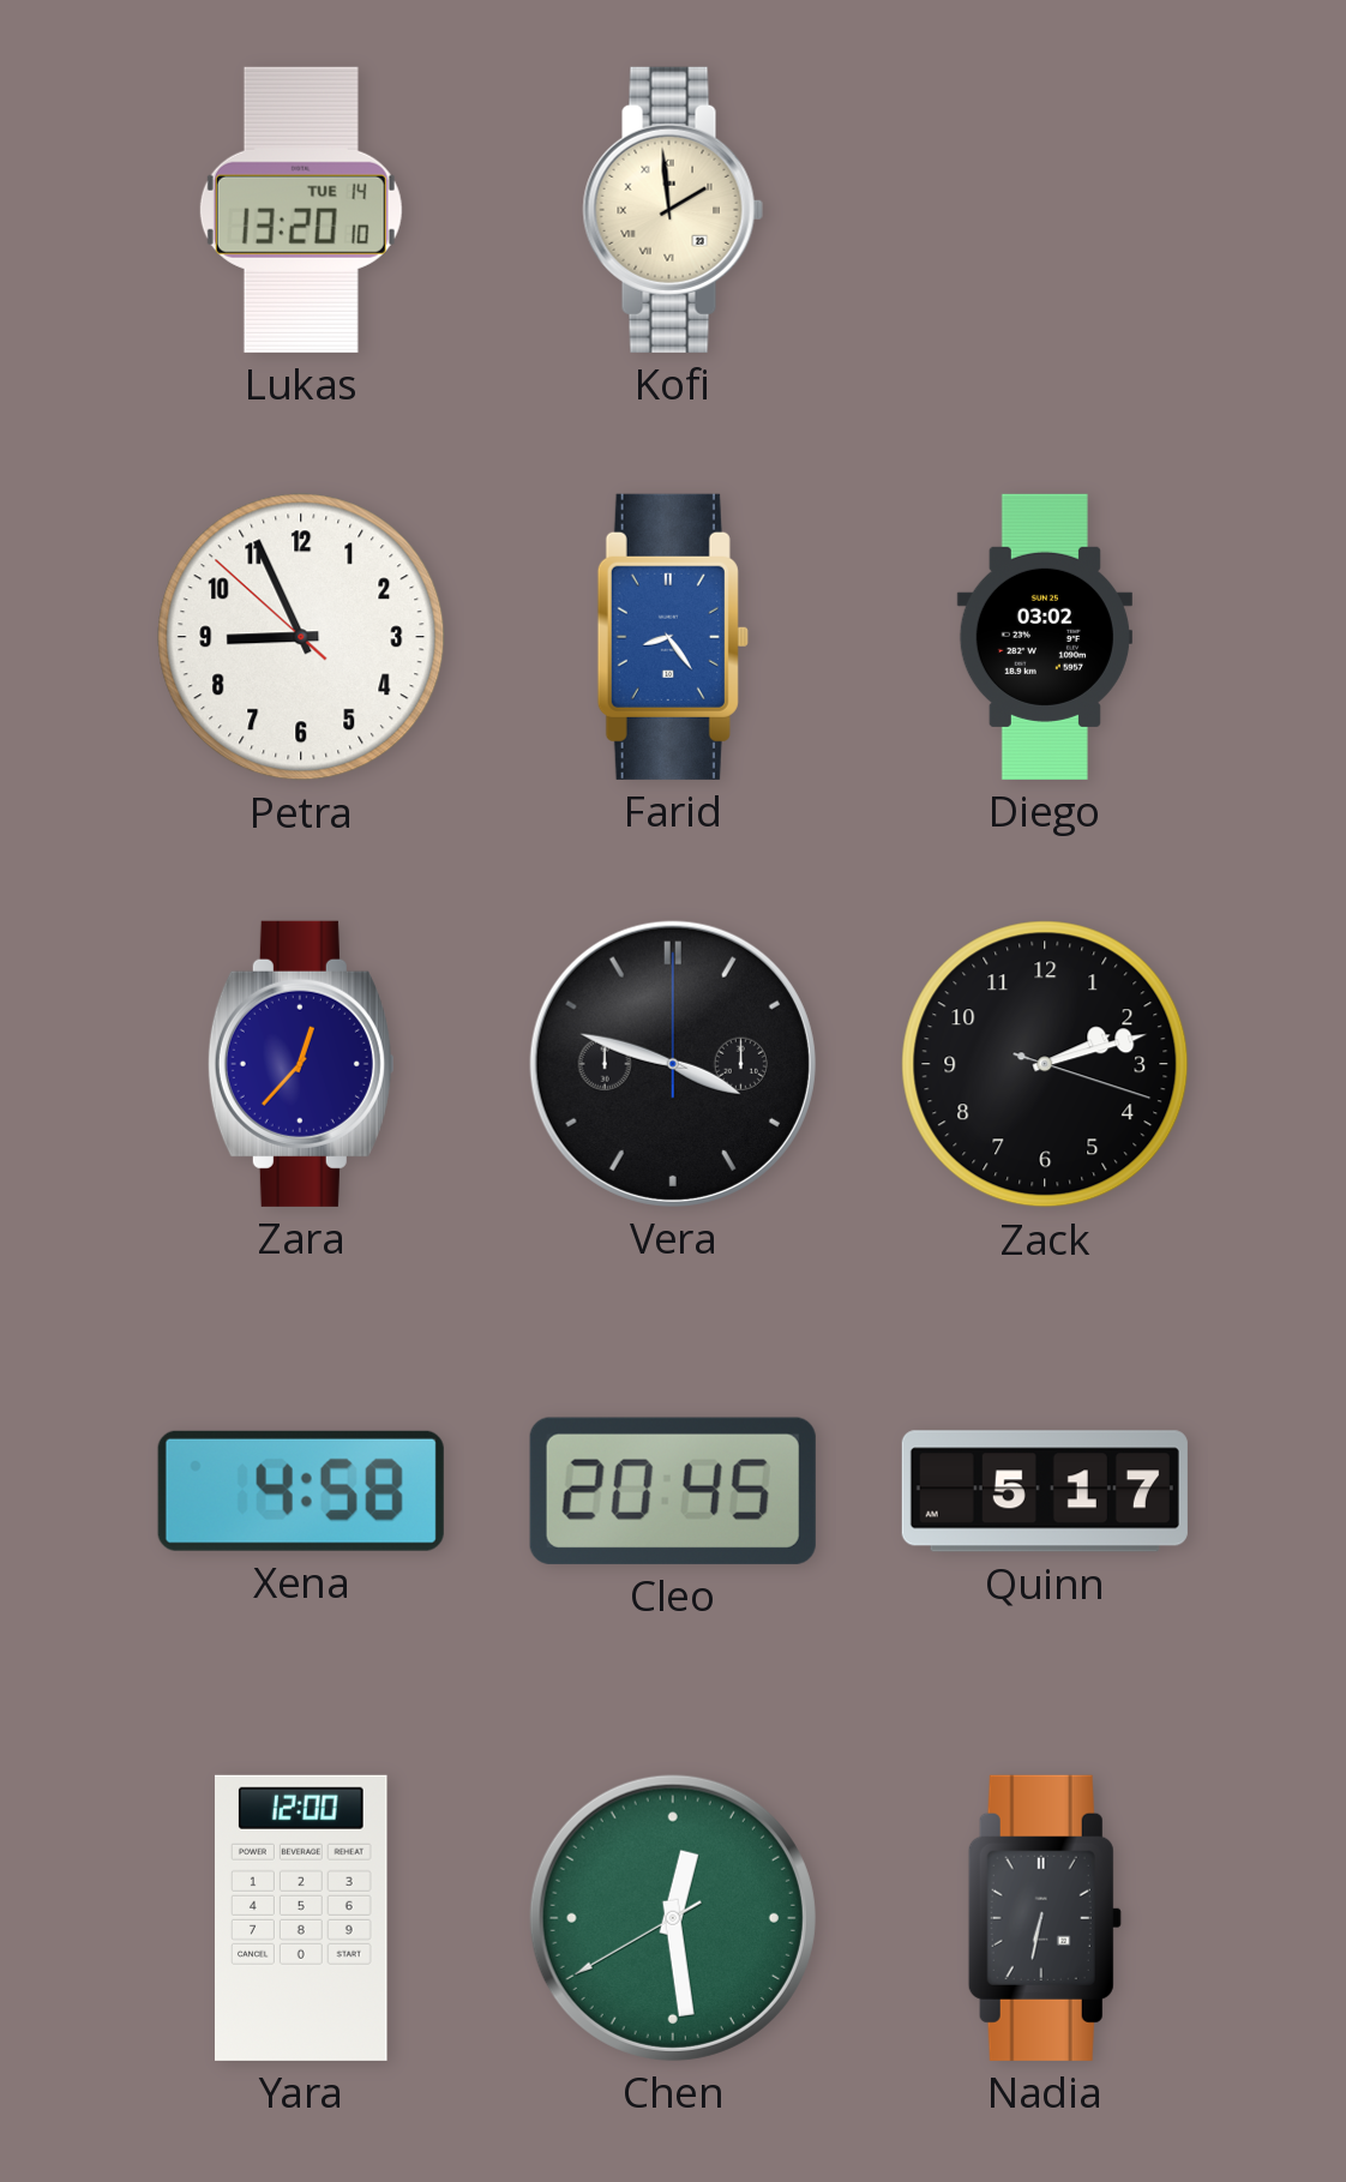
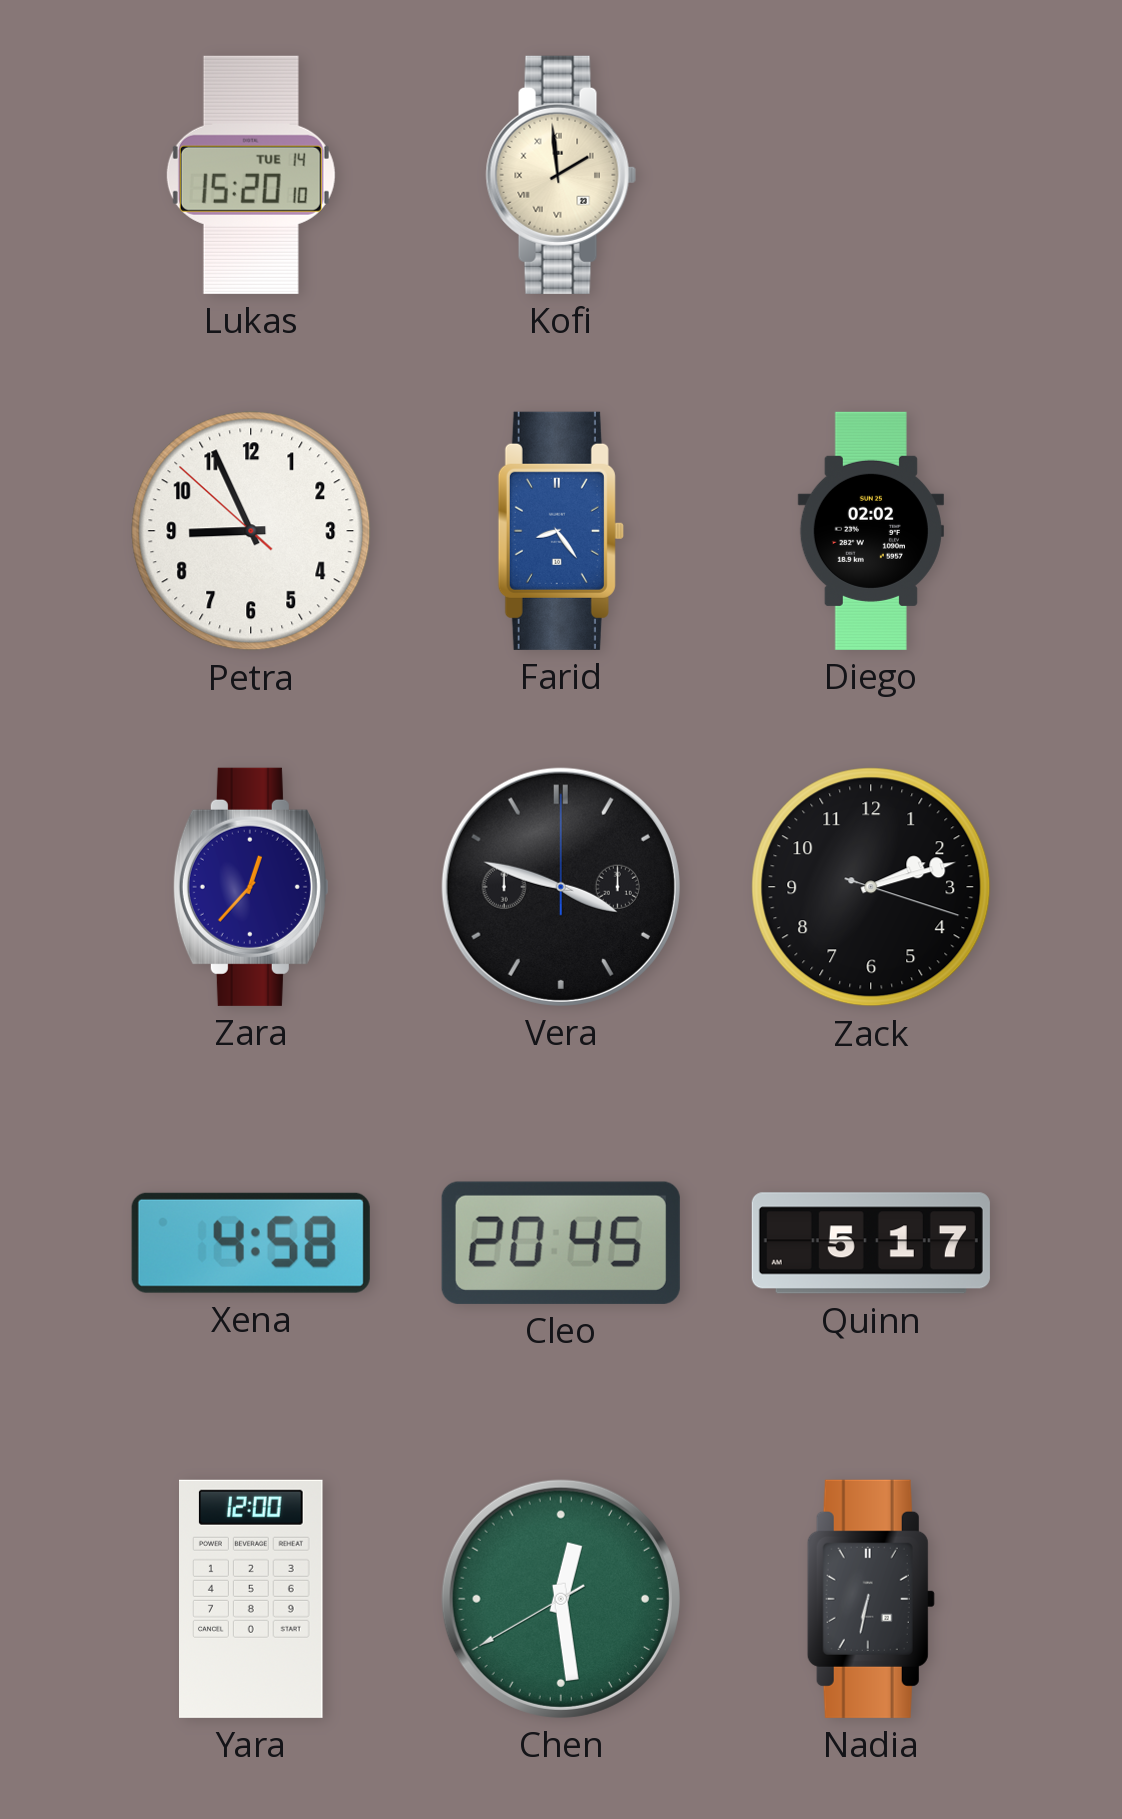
Lukas: 13:20 -> 15:20
Diego: 03:02 -> 02:02
